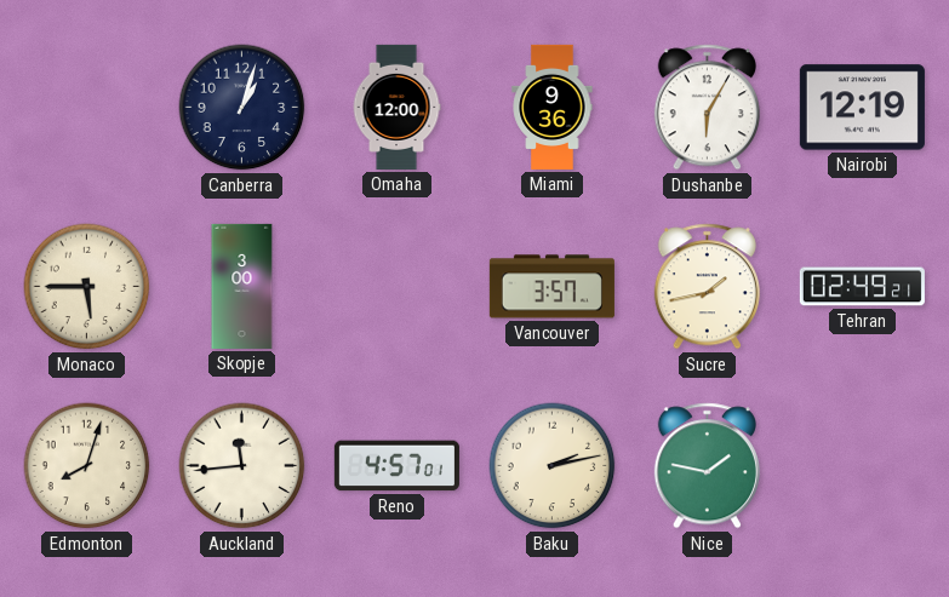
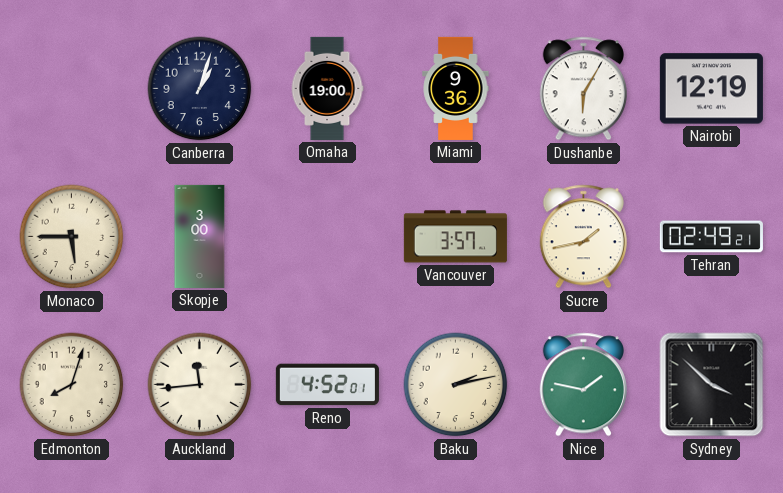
Omaha: 12:00 -> 19:00
Reno: 4:57 -> 4:52
Sydney: none -> 3:52
